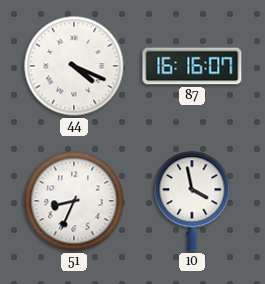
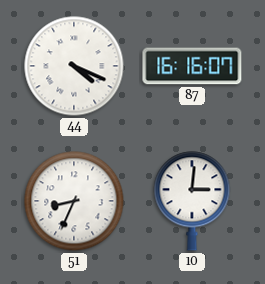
10: 3:58 -> 3:01
